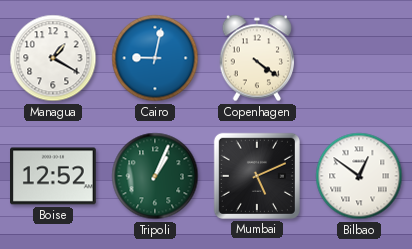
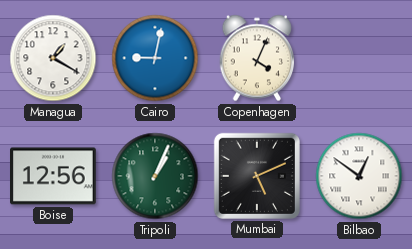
Copenhagen: 4:21 -> 4:04
Boise: 12:52 -> 12:56
